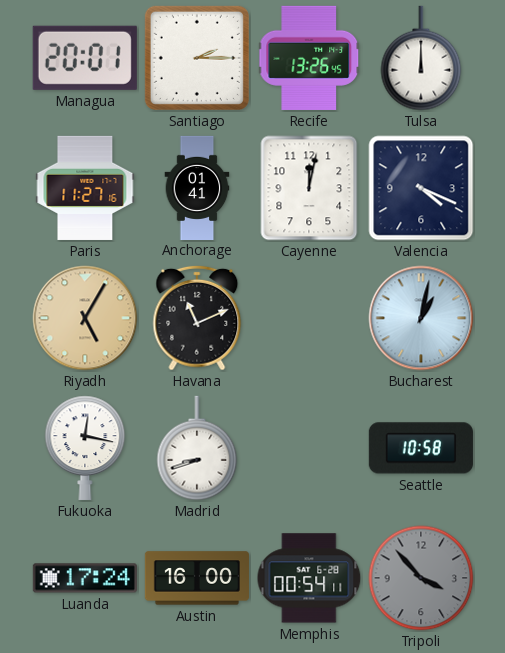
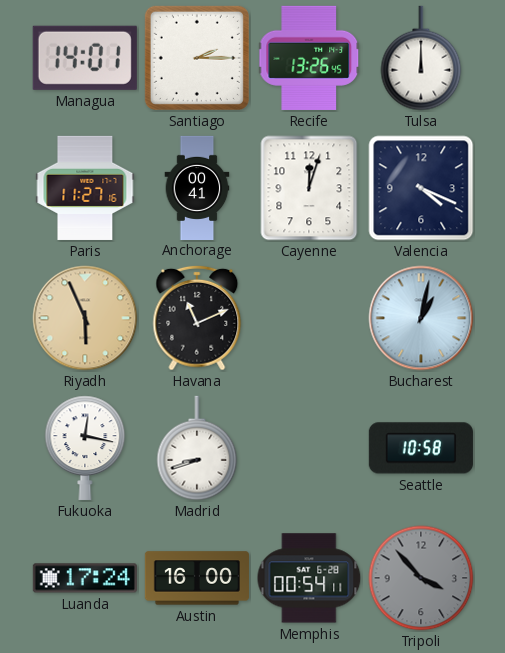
Managua: 20:01 -> 14:01
Anchorage: 01:41 -> 00:41
Cayenne: 12:02 -> 12:03
Riyadh: 5:05 -> 5:56
